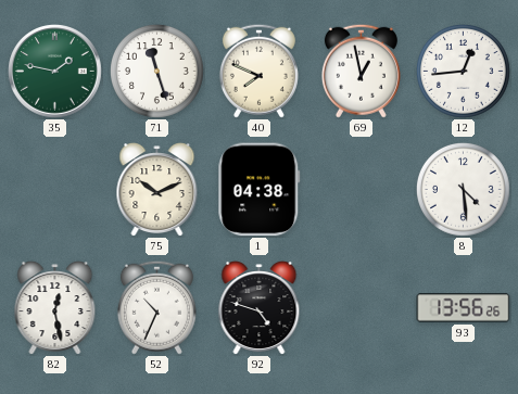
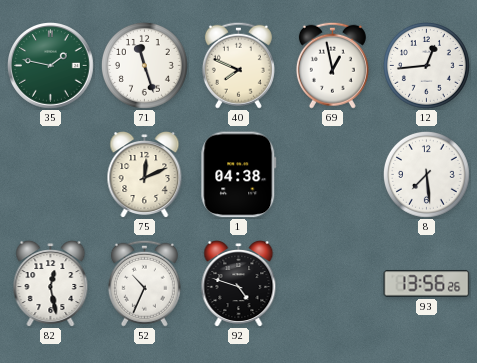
75: 10:11 -> 12:11
8: 4:29 -> 7:29
